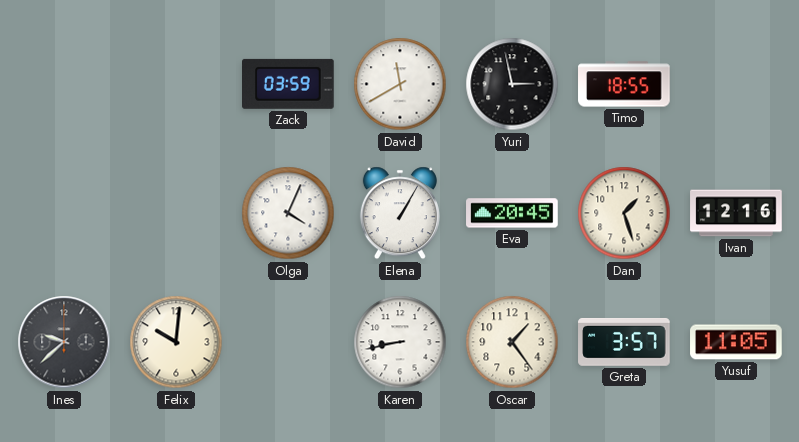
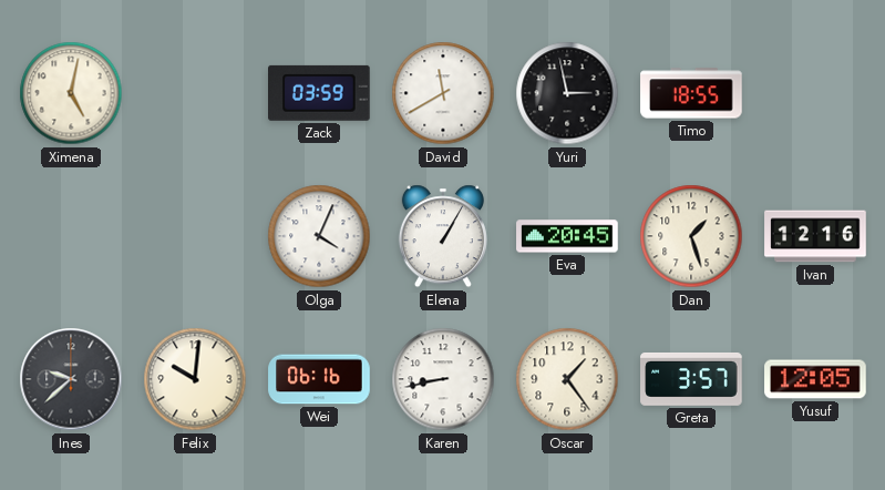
Ximena: none -> 5:02
Wei: none -> 06:16
Yusuf: 11:05 -> 12:05
